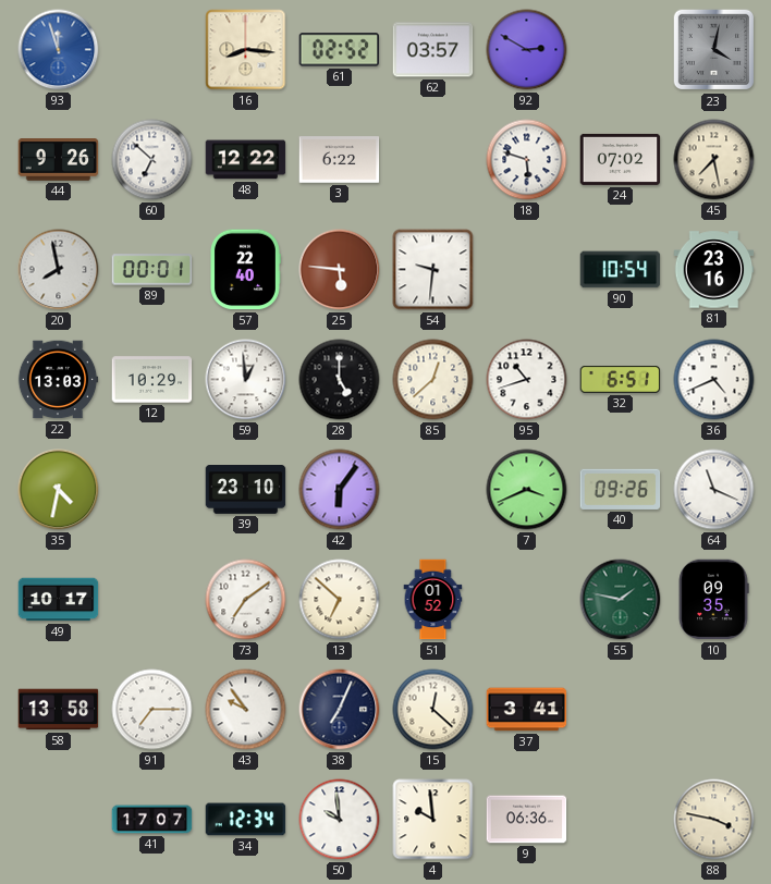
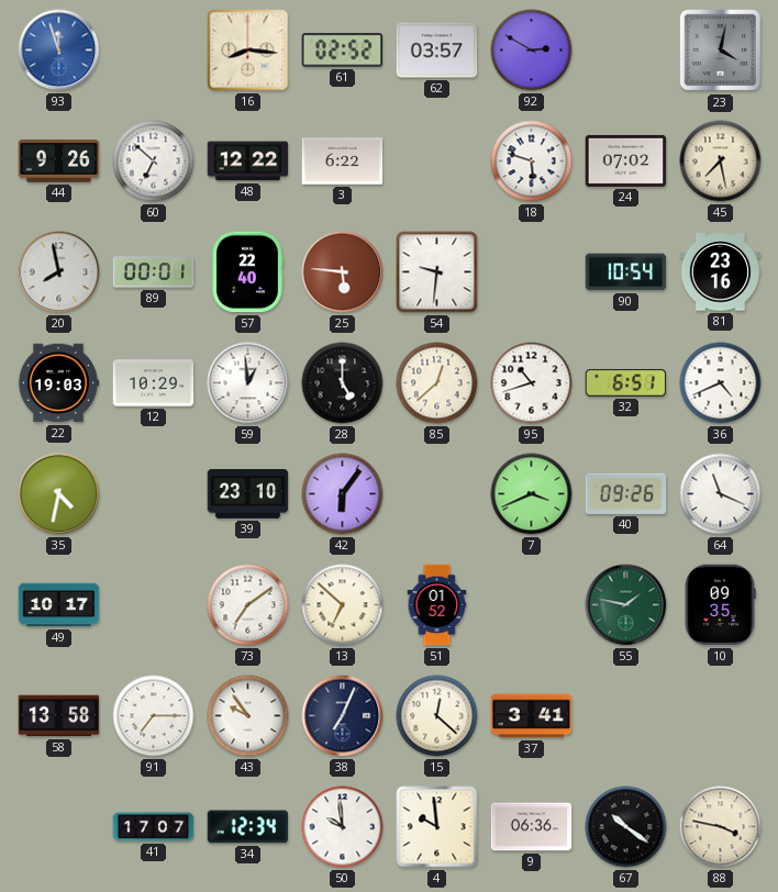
22: 13:03 -> 19:03
67: none -> 10:21
